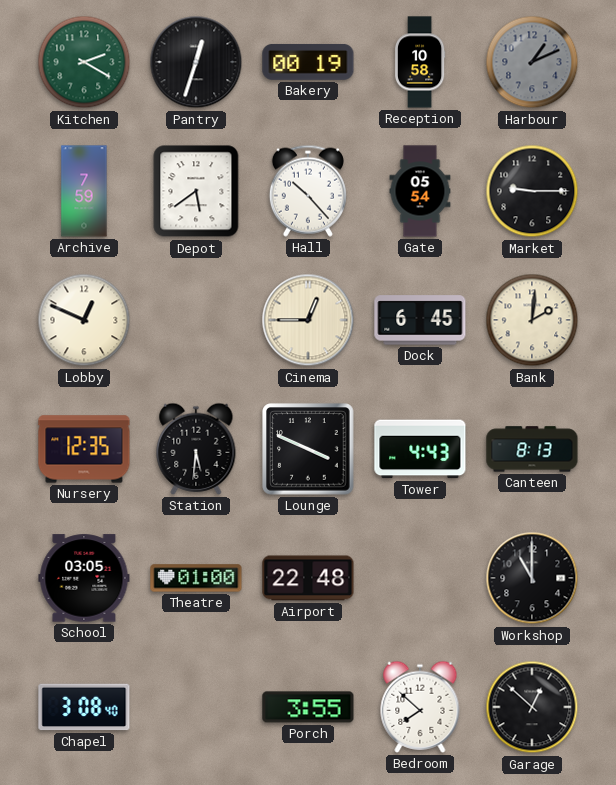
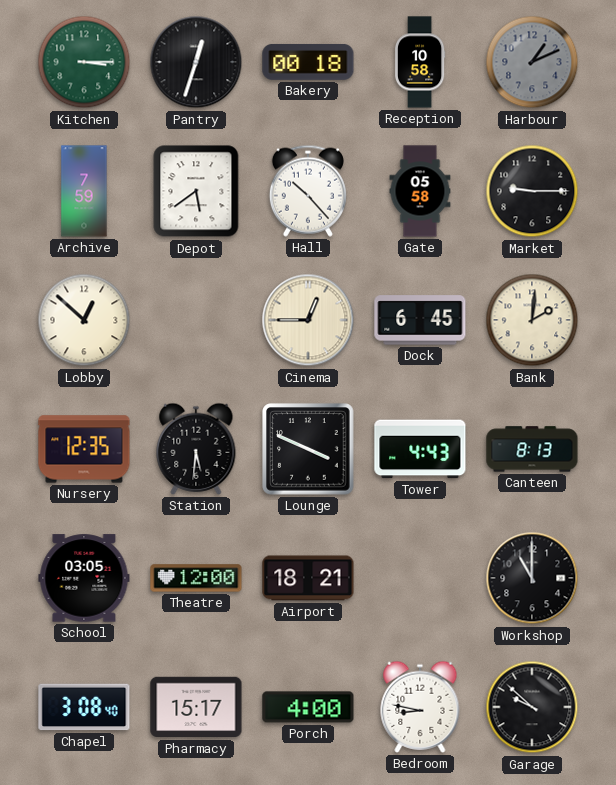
Kitchen: 2:20 -> 3:15
Bakery: 00:19 -> 00:18
Gate: 05:54 -> 05:58
Lobby: 12:49 -> 12:52
Theatre: 01:00 -> 12:00
Airport: 22:48 -> 18:21
Pharmacy: none -> 15:17
Porch: 3:55 -> 4:00
Bedroom: 7:52 -> 8:47
Garage: 12:52 -> 9:52
